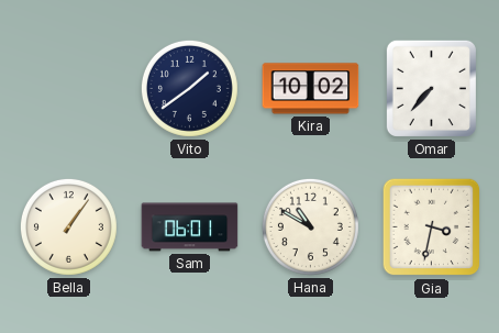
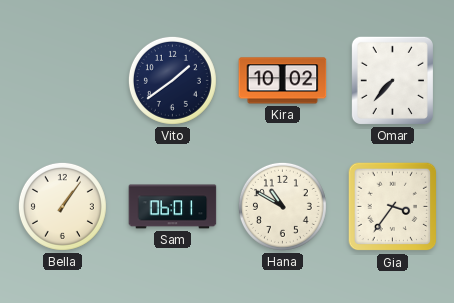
Gia: 3:32 -> 3:36
